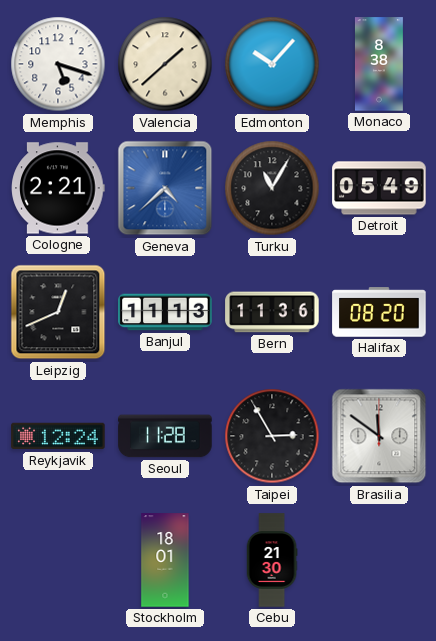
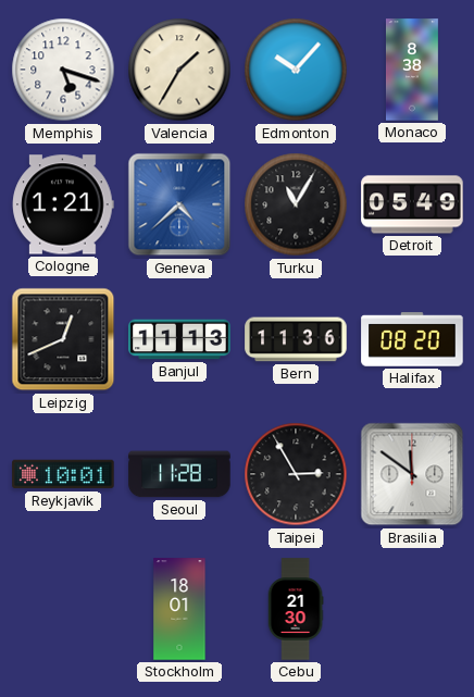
Valencia: 1:38 -> 1:35
Cologne: 2:21 -> 1:21
Reykjavik: 12:24 -> 10:01
